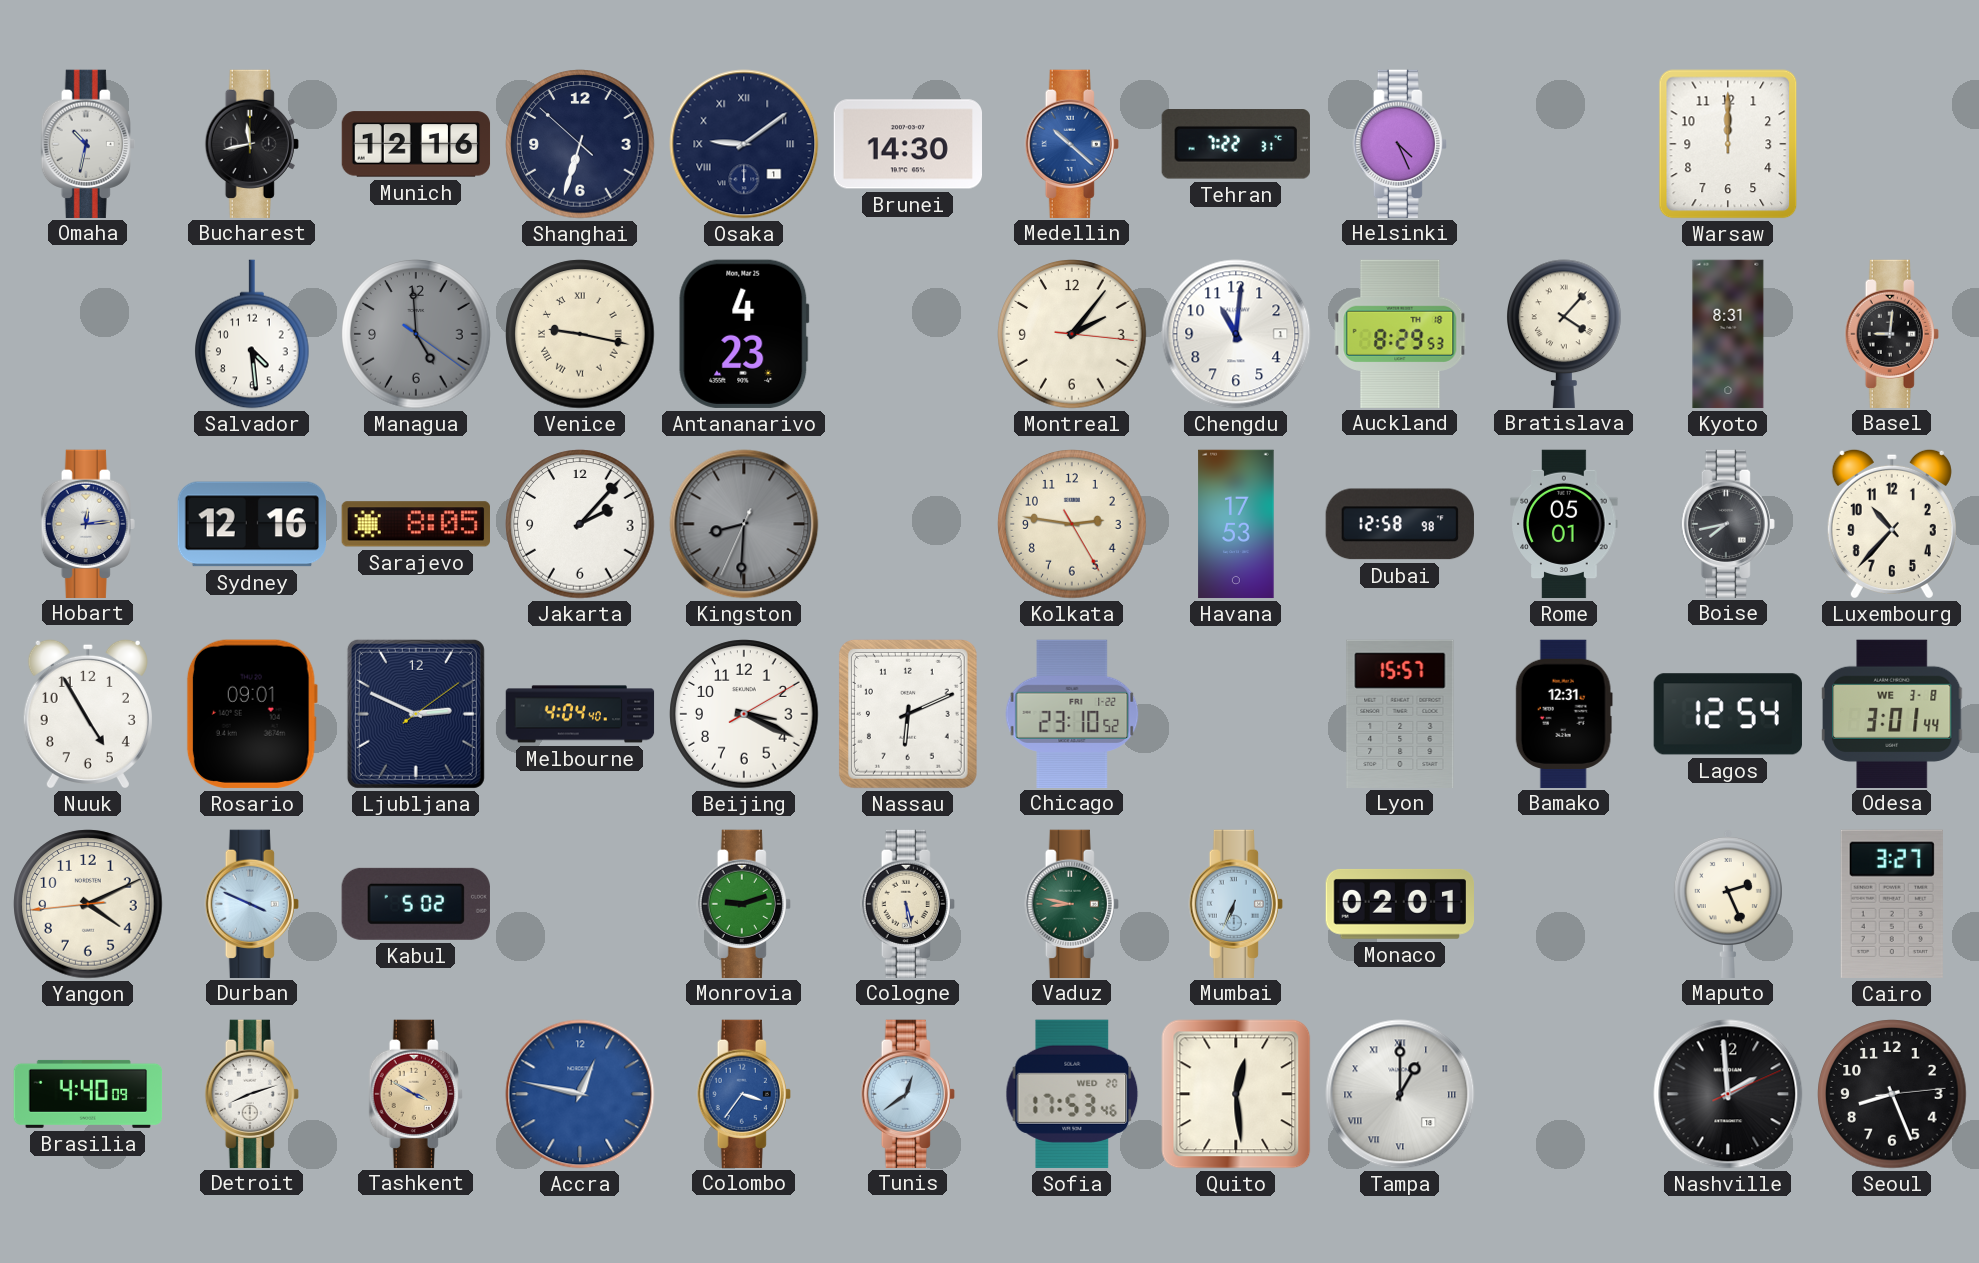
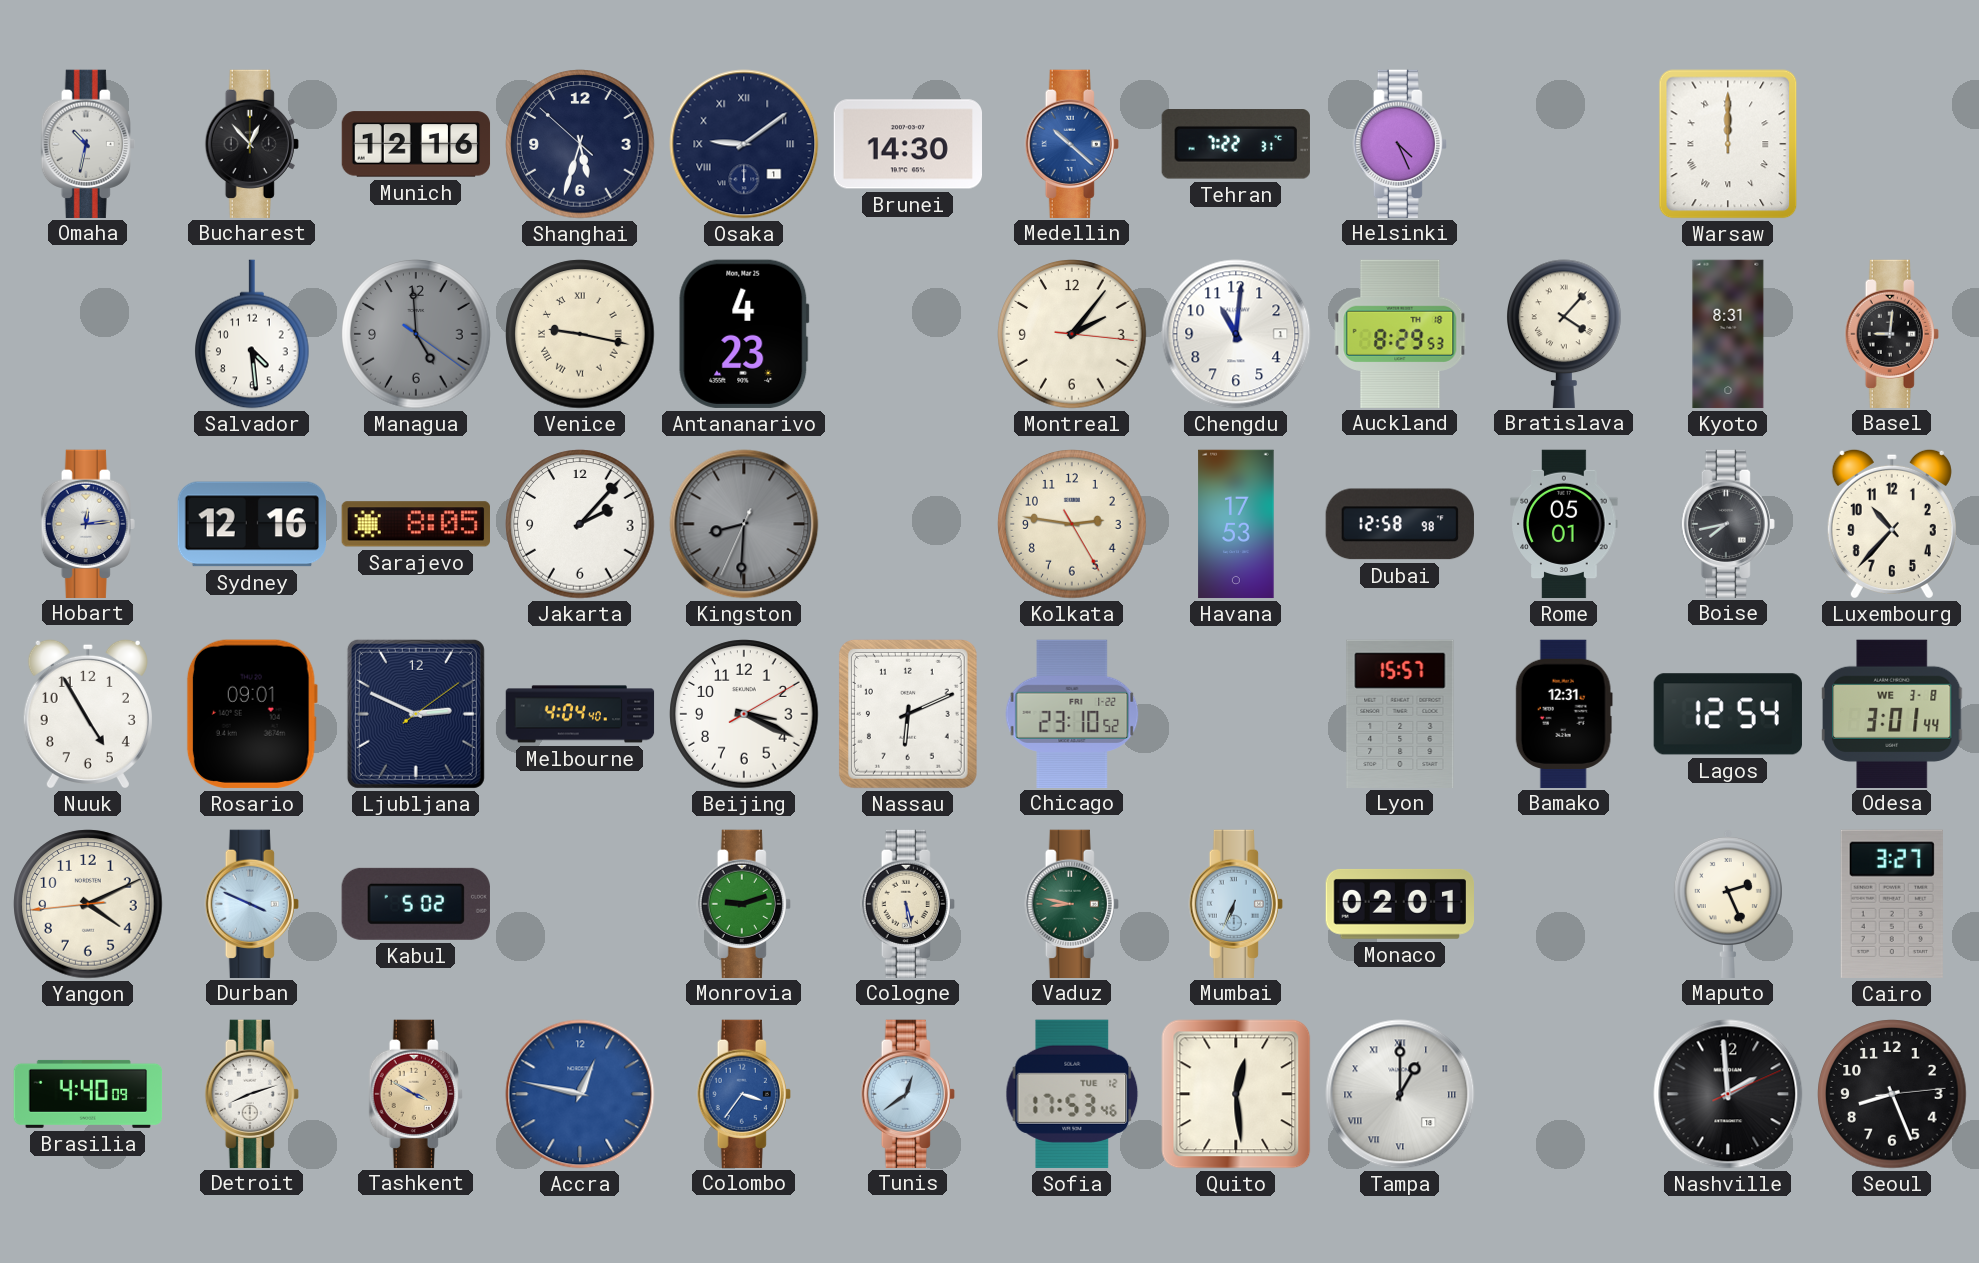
Bucharest: 11:43 -> 12:53
Shanghai: 6:32 -> 5:32
Warsaw numerals: Arabic -> Roman
Sofia date: WED 20 -> TUE 12
